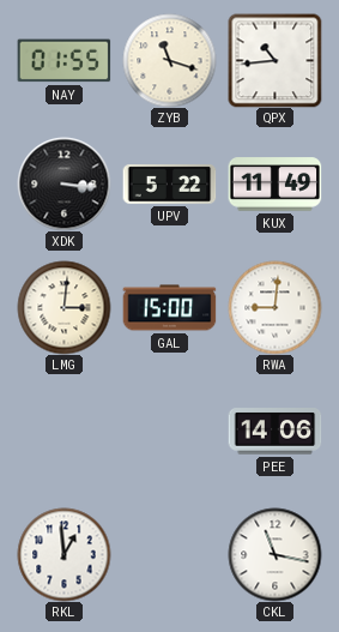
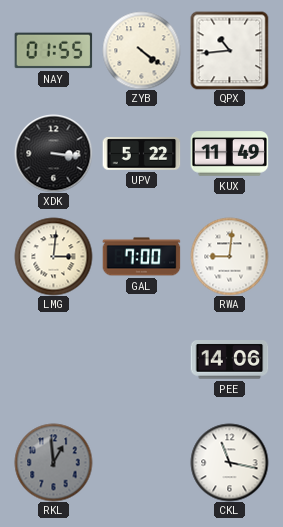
ZYB: 11:18 -> 4:21
GAL: 15:00 -> 7:00
RKL dial: white -> grey
